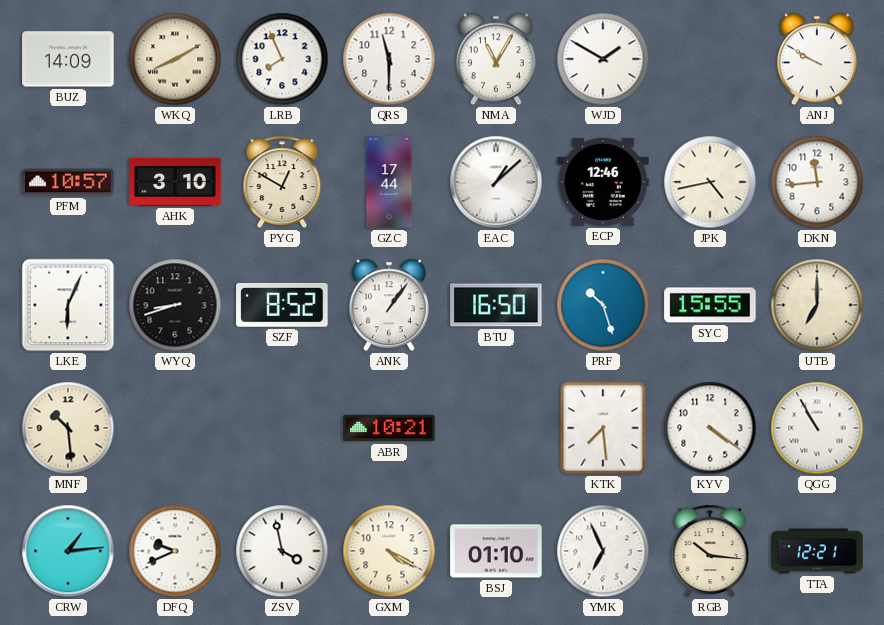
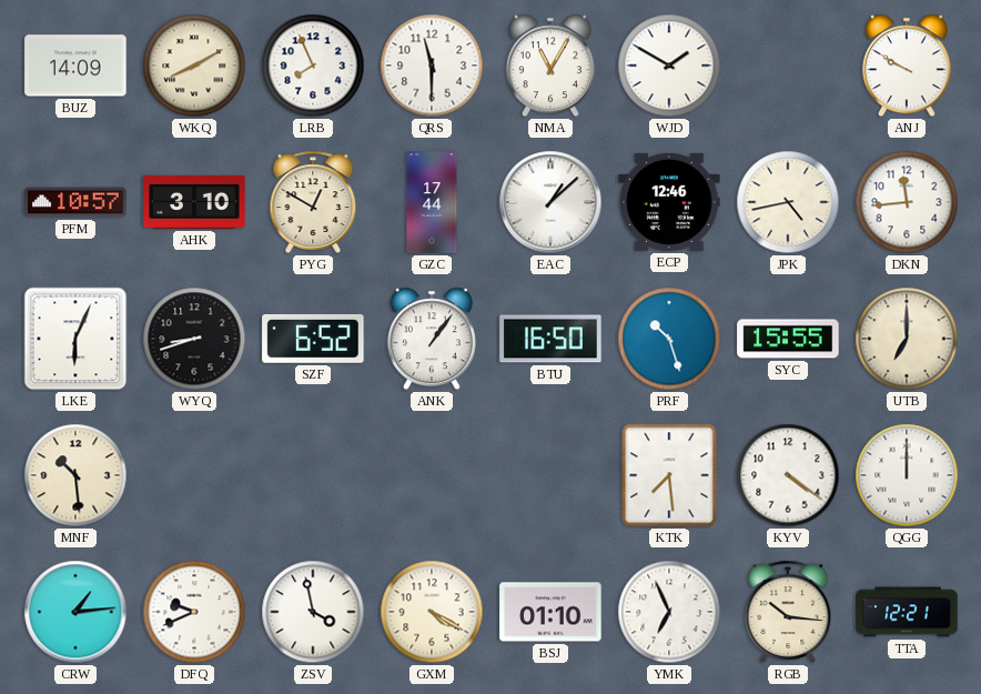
SZF: 8:52 -> 6:52
ABR: 10:21 -> none
QGG: 10:55 -> 12:00
